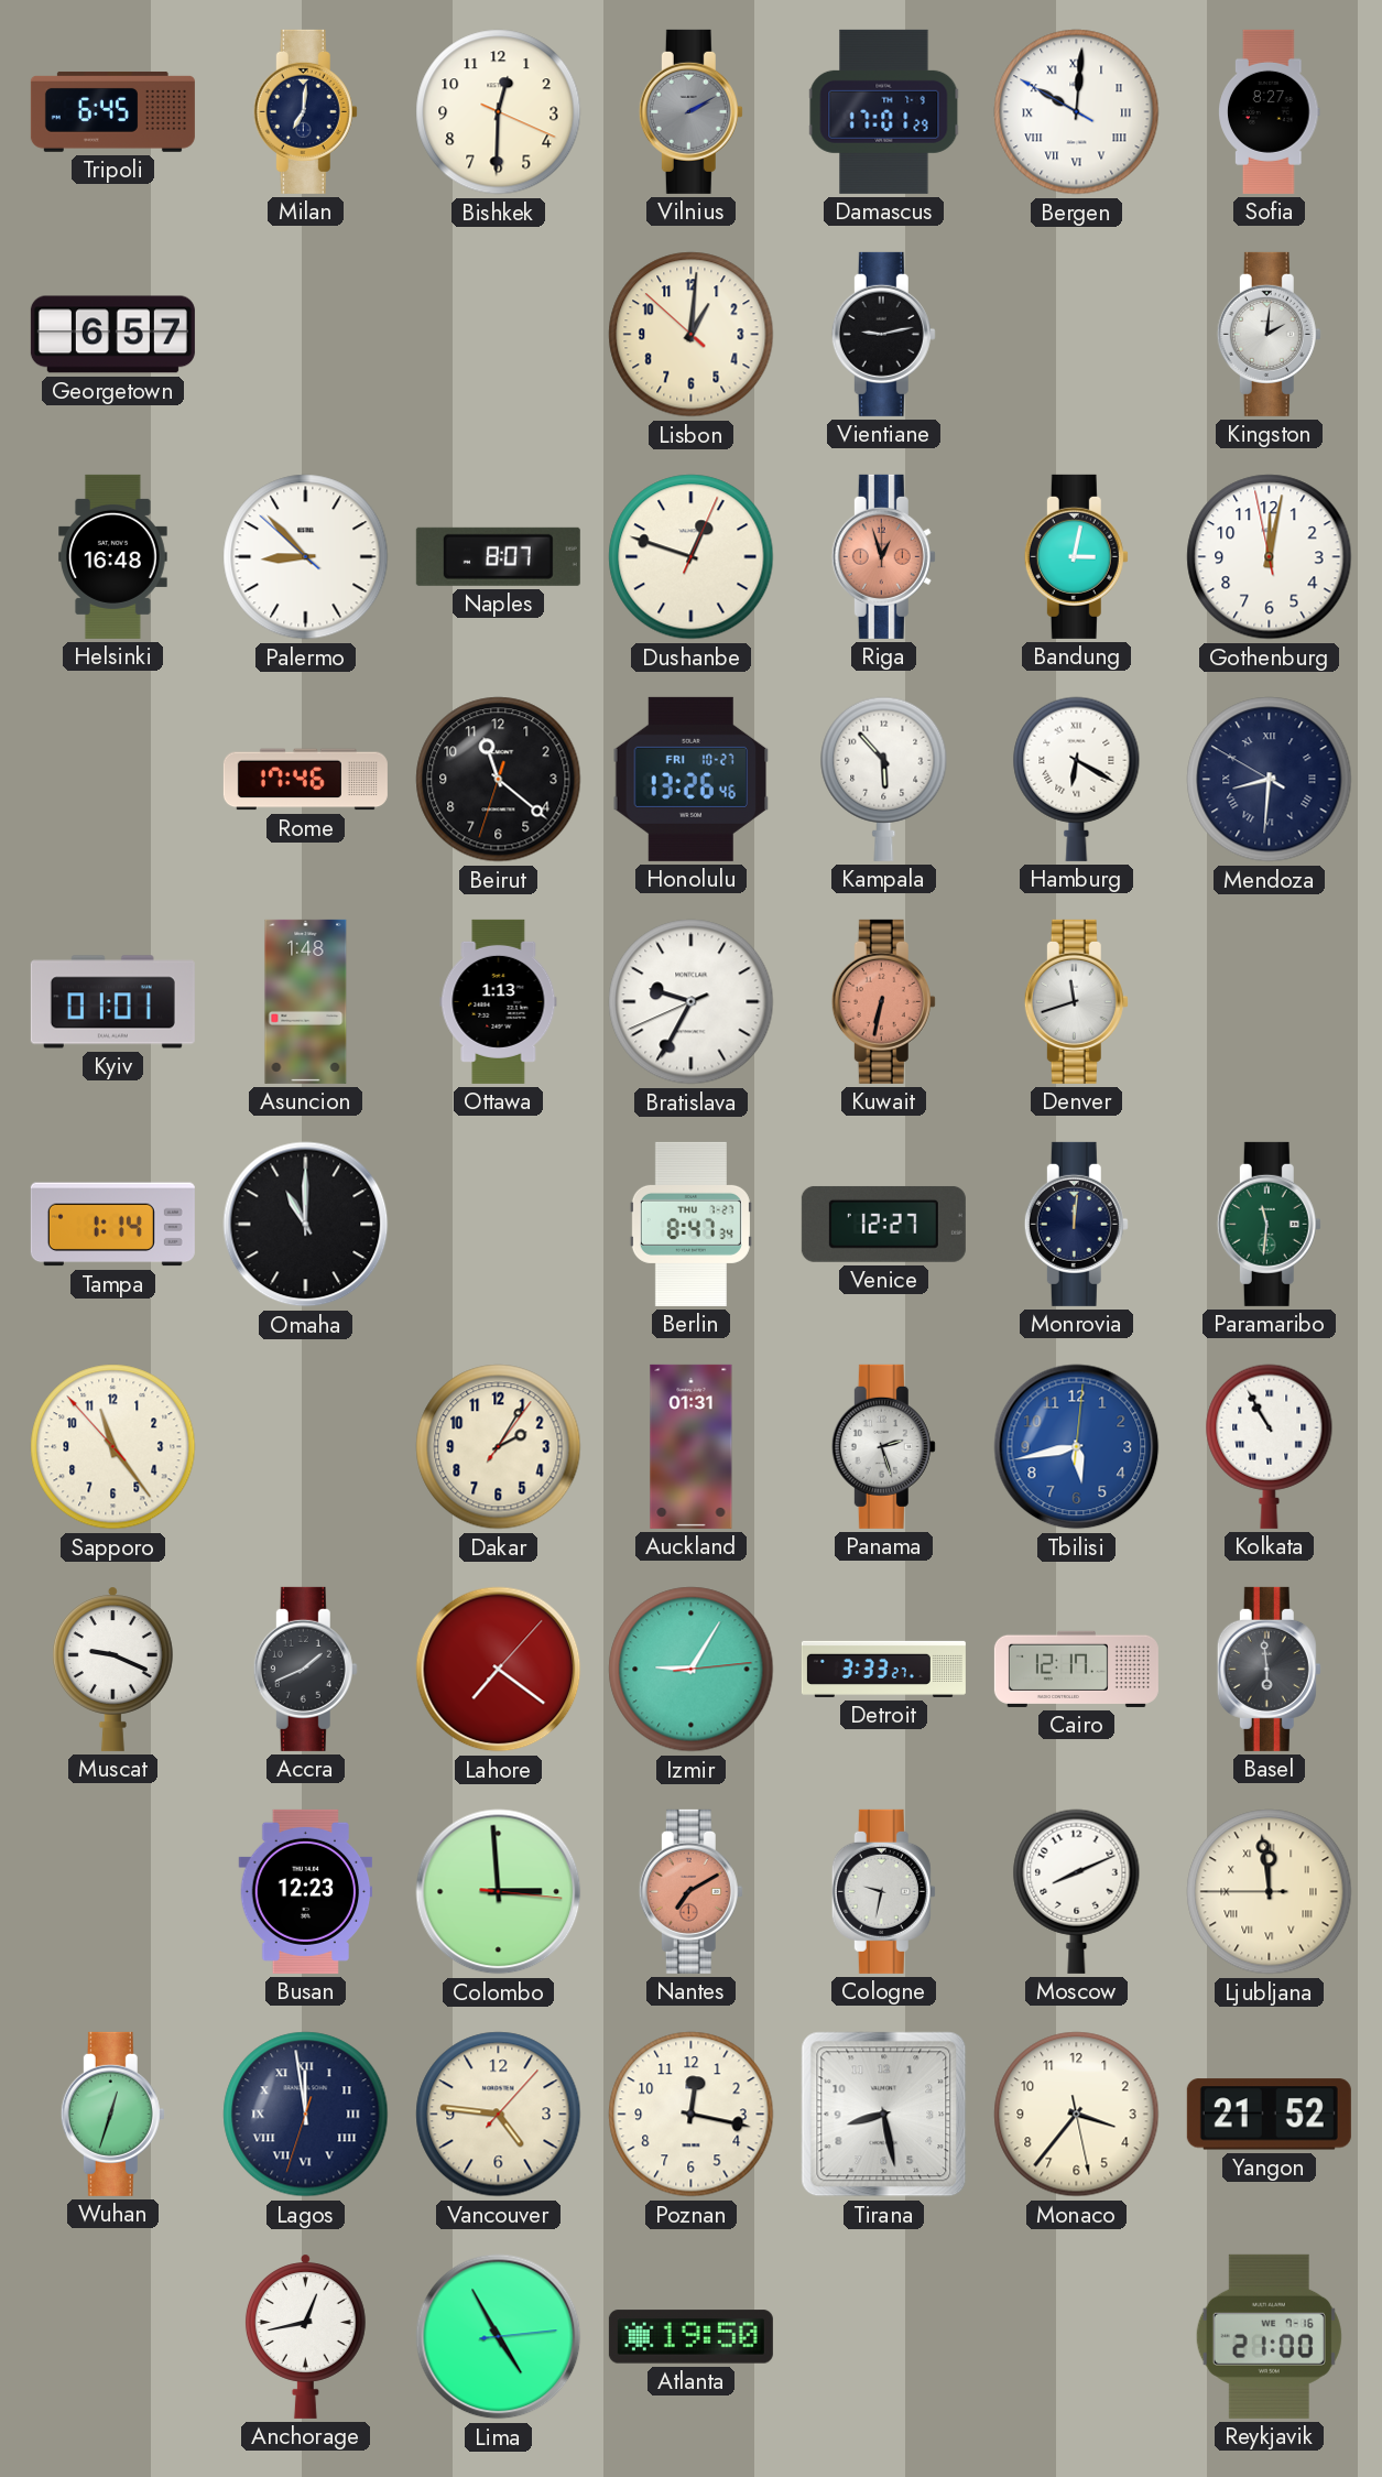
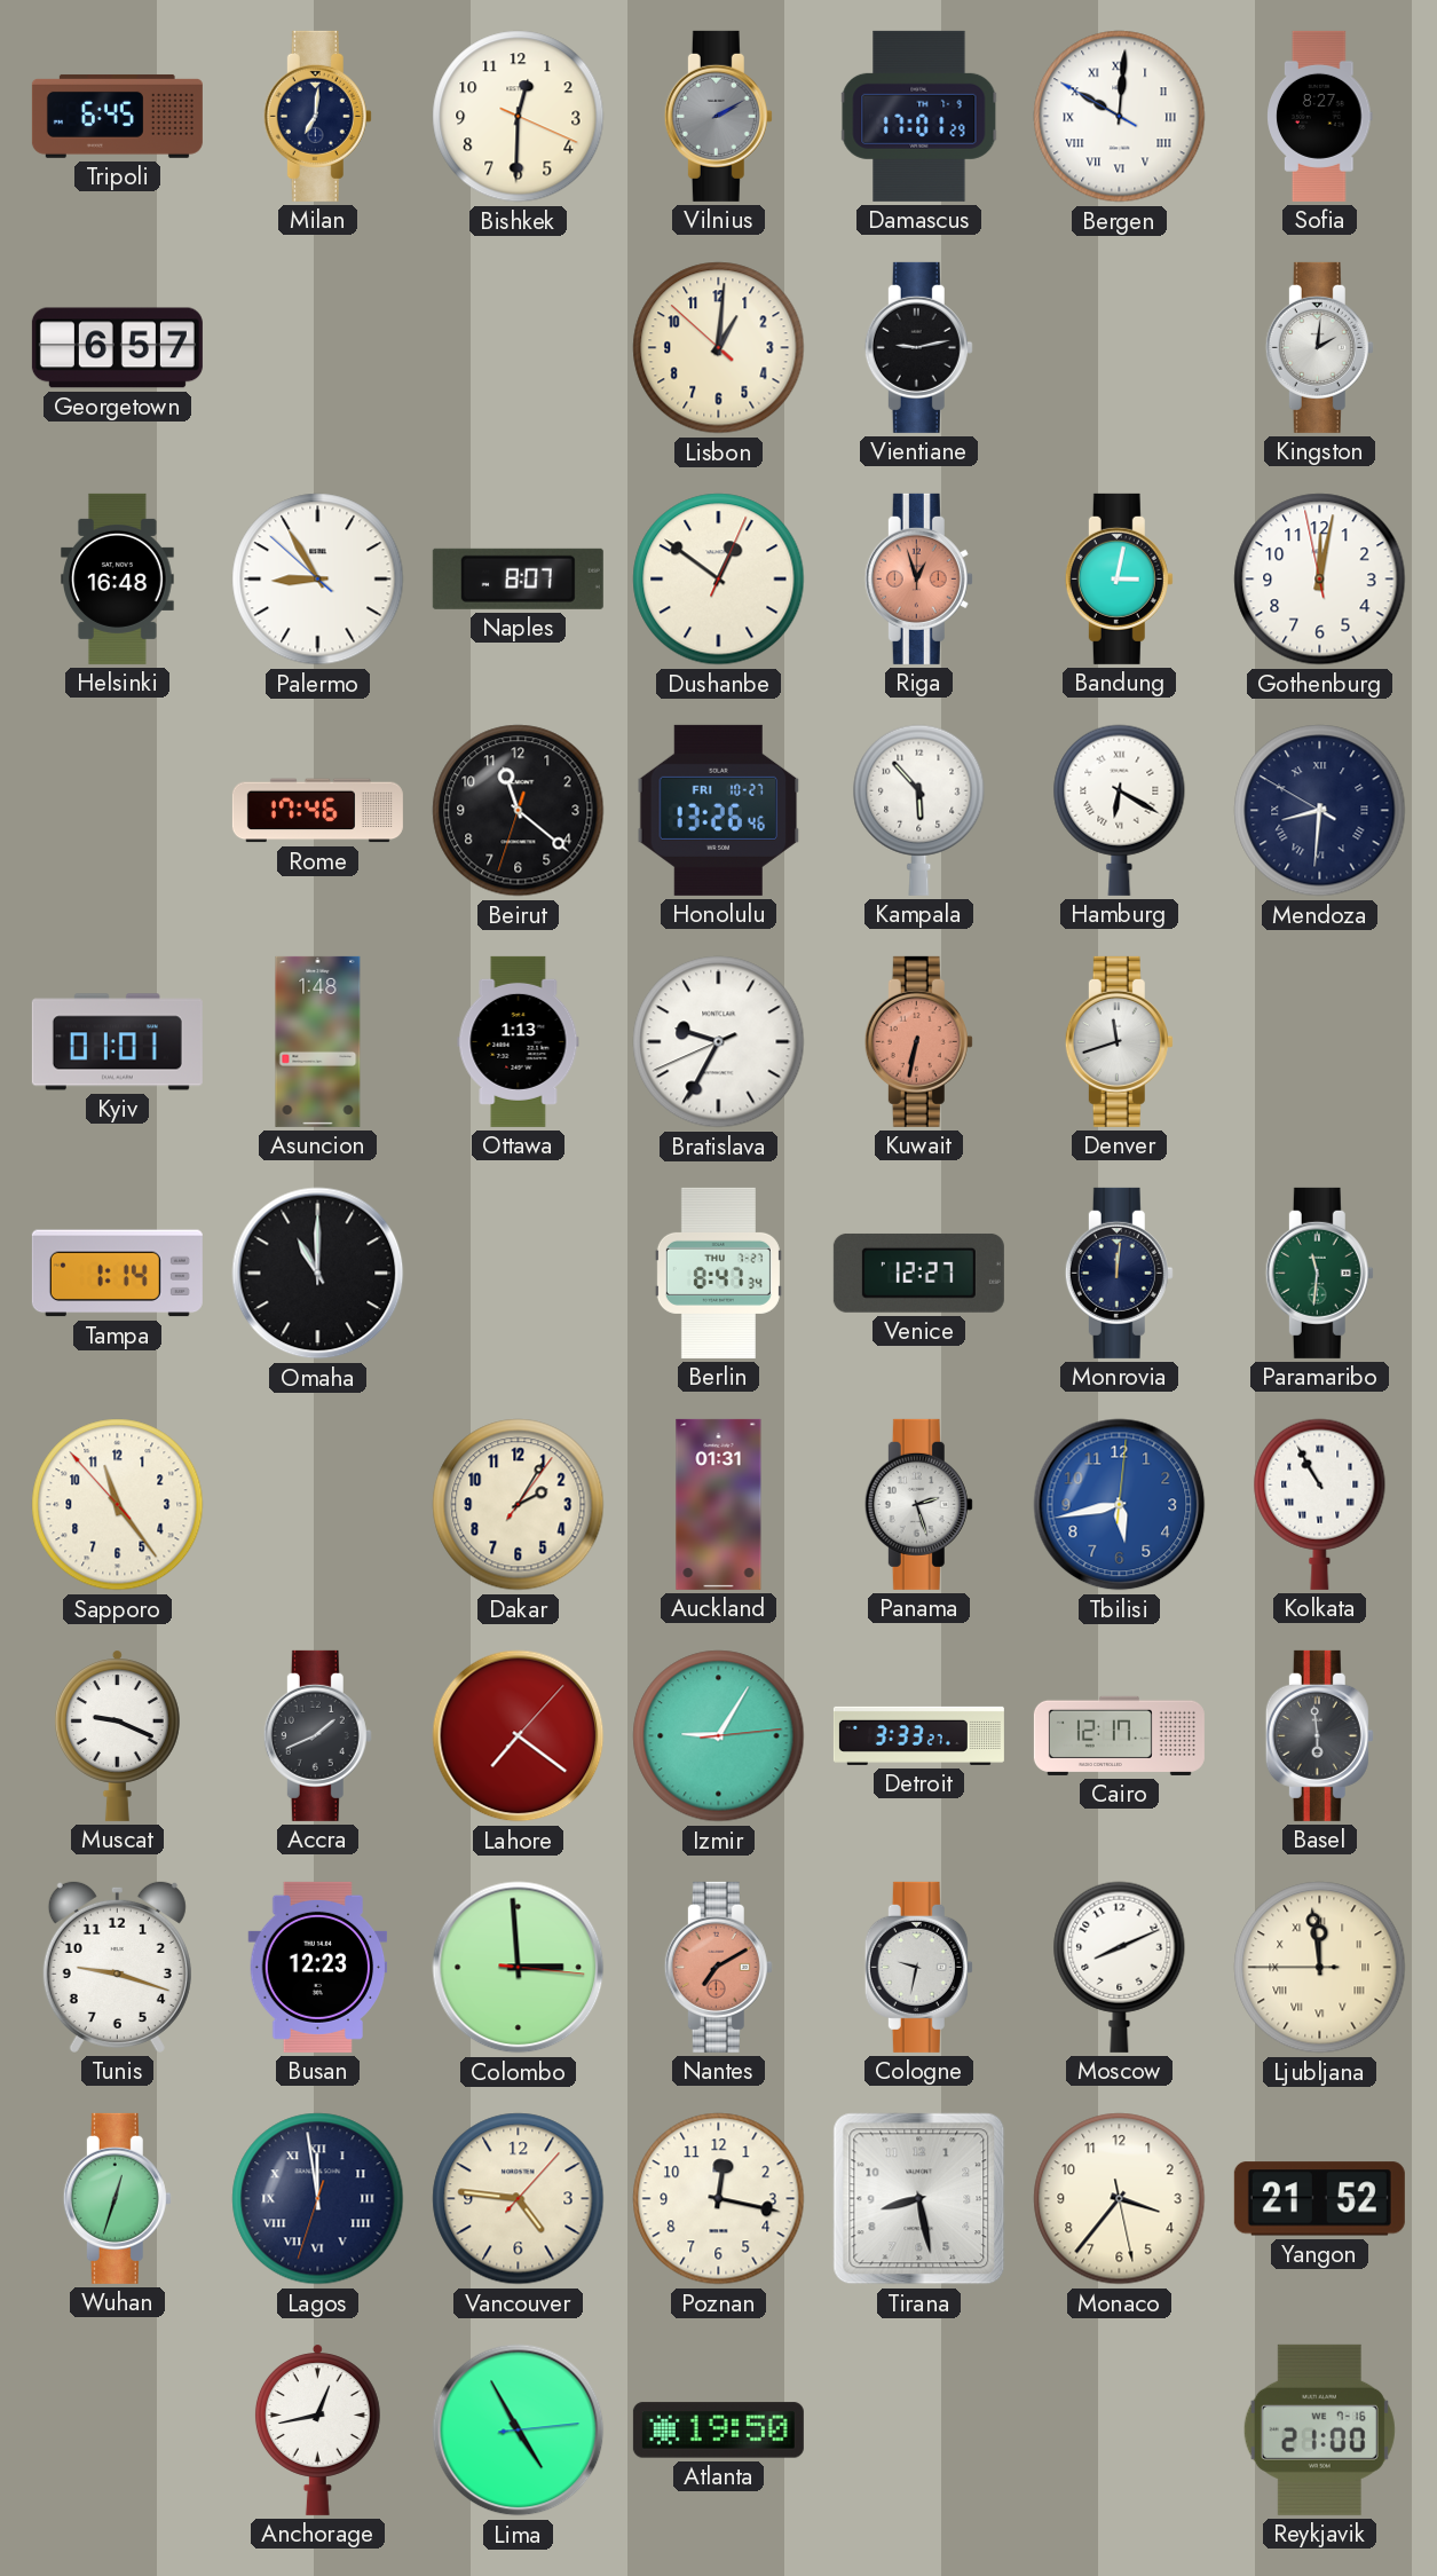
Palermo: 8:52 -> 8:54
Dushanbe: 12:48 -> 12:51
Tunis: none -> 9:18
